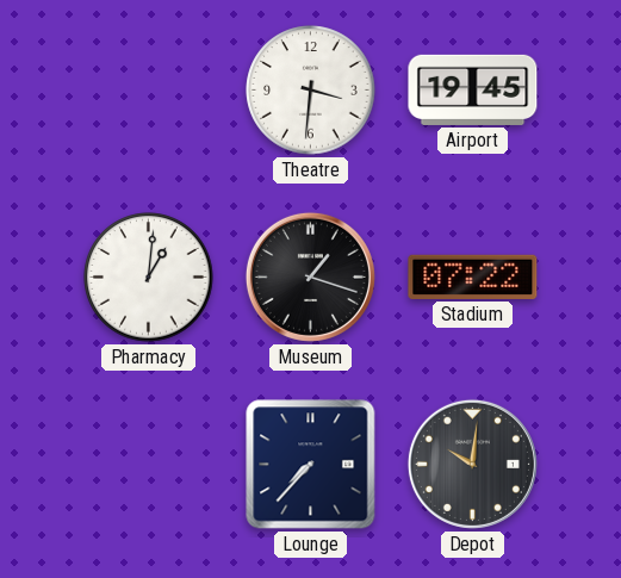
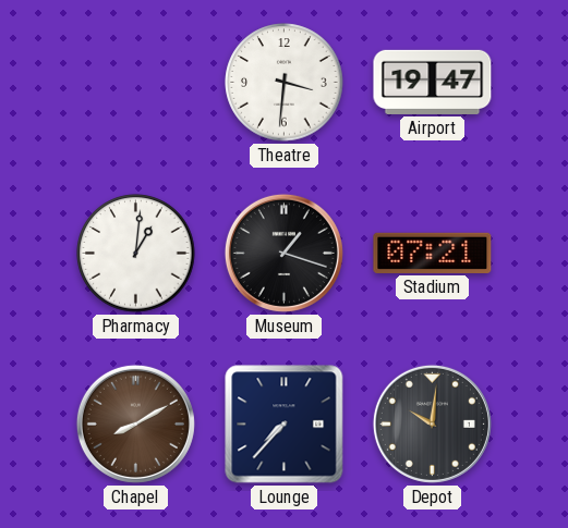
Airport: 19:45 -> 19:47
Stadium: 07:22 -> 07:21
Chapel: none -> 8:10
